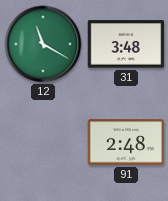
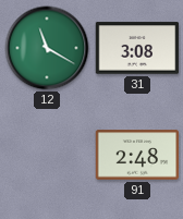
31: 3:48 -> 3:08
